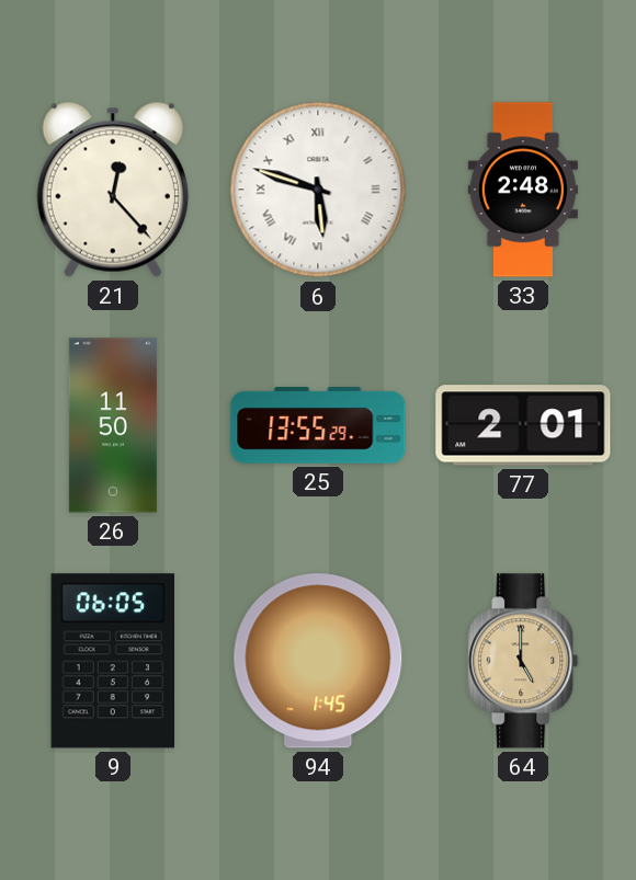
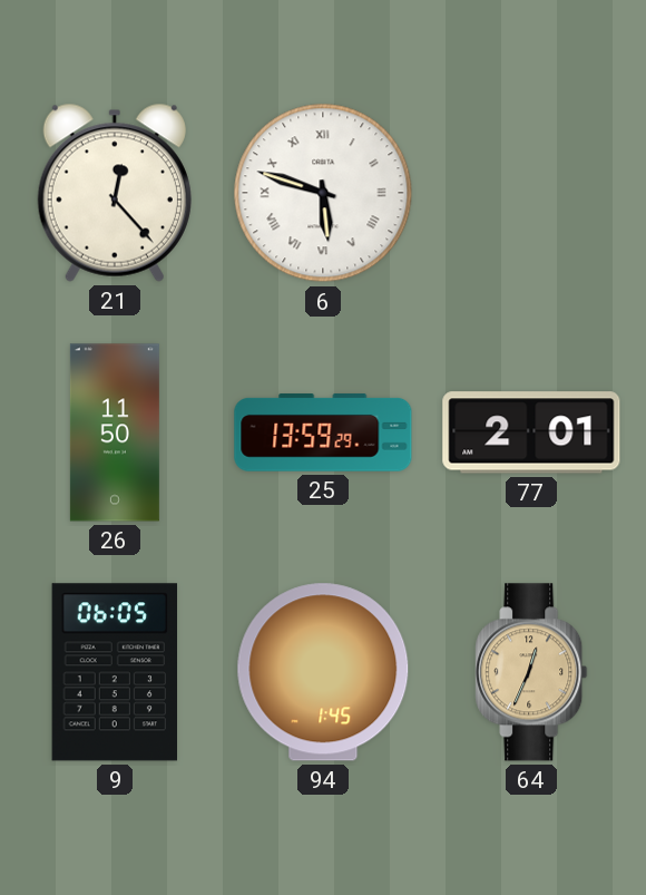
33: 2:48 -> none
25: 13:55 -> 13:59
64: 5:00 -> 12:34
